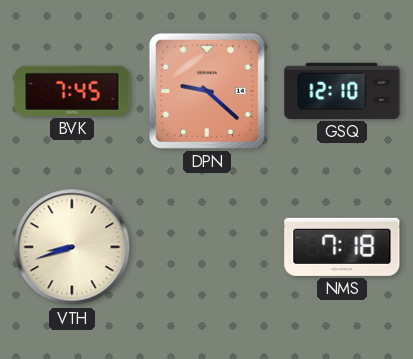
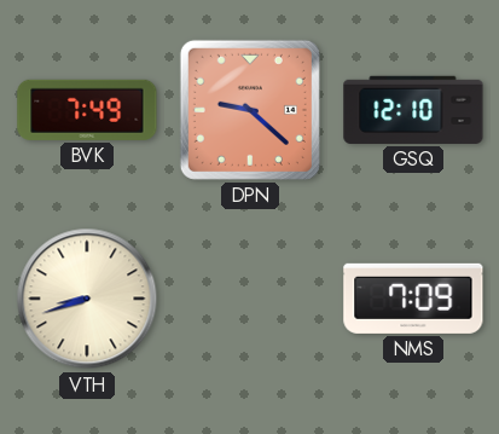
BVK: 7:45 -> 7:49
NMS: 7:18 -> 7:09
